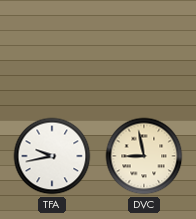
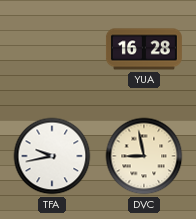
YUA: none -> 16:28
